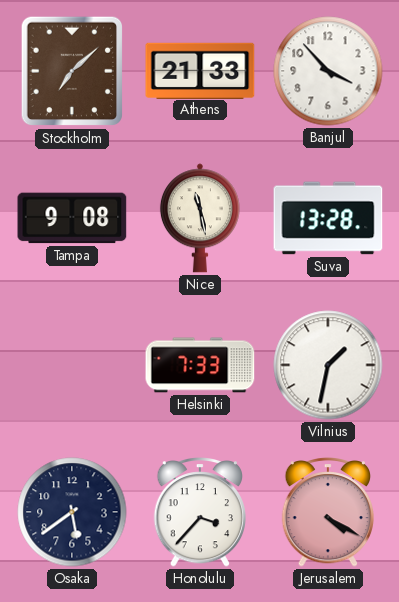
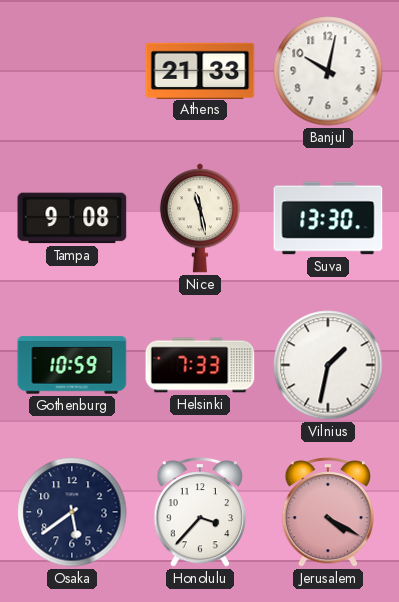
Stockholm: 7:08 -> none
Banjul: 3:53 -> 10:02
Suva: 13:28 -> 13:30
Gothenburg: none -> 10:59
